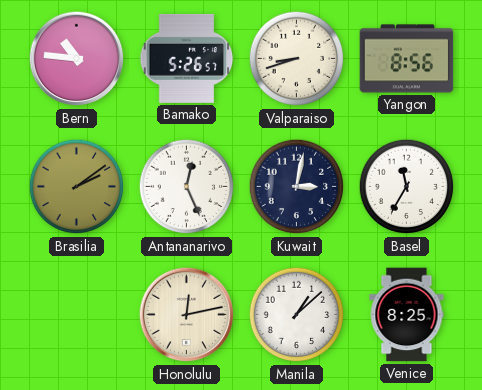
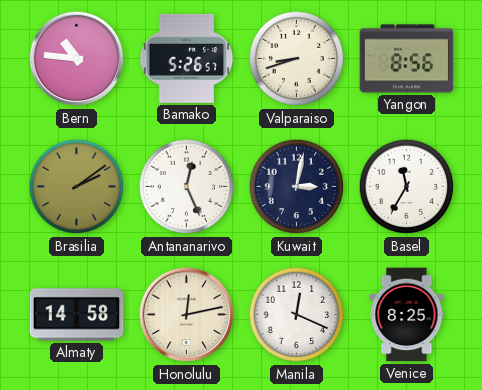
Almaty: none -> 14:58
Manila: 1:08 -> 12:19
